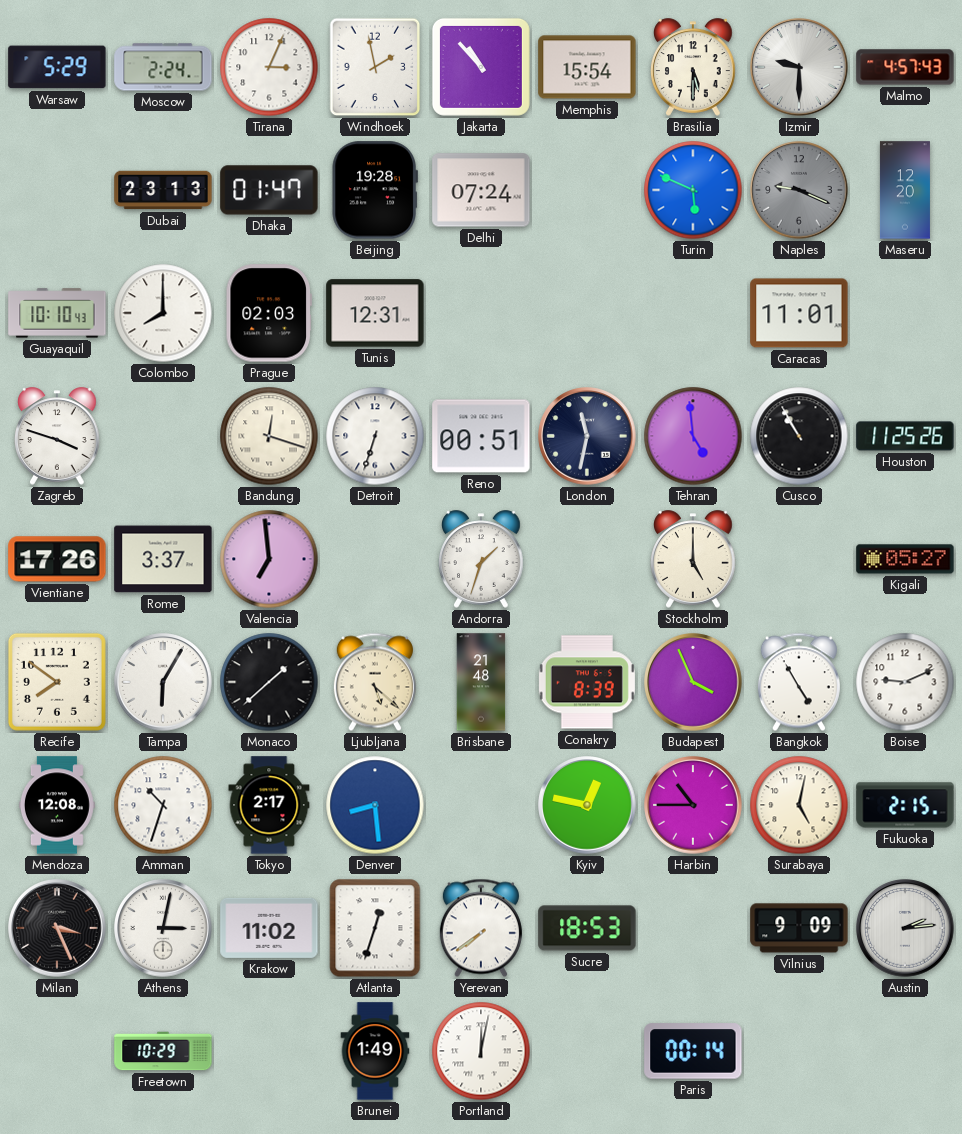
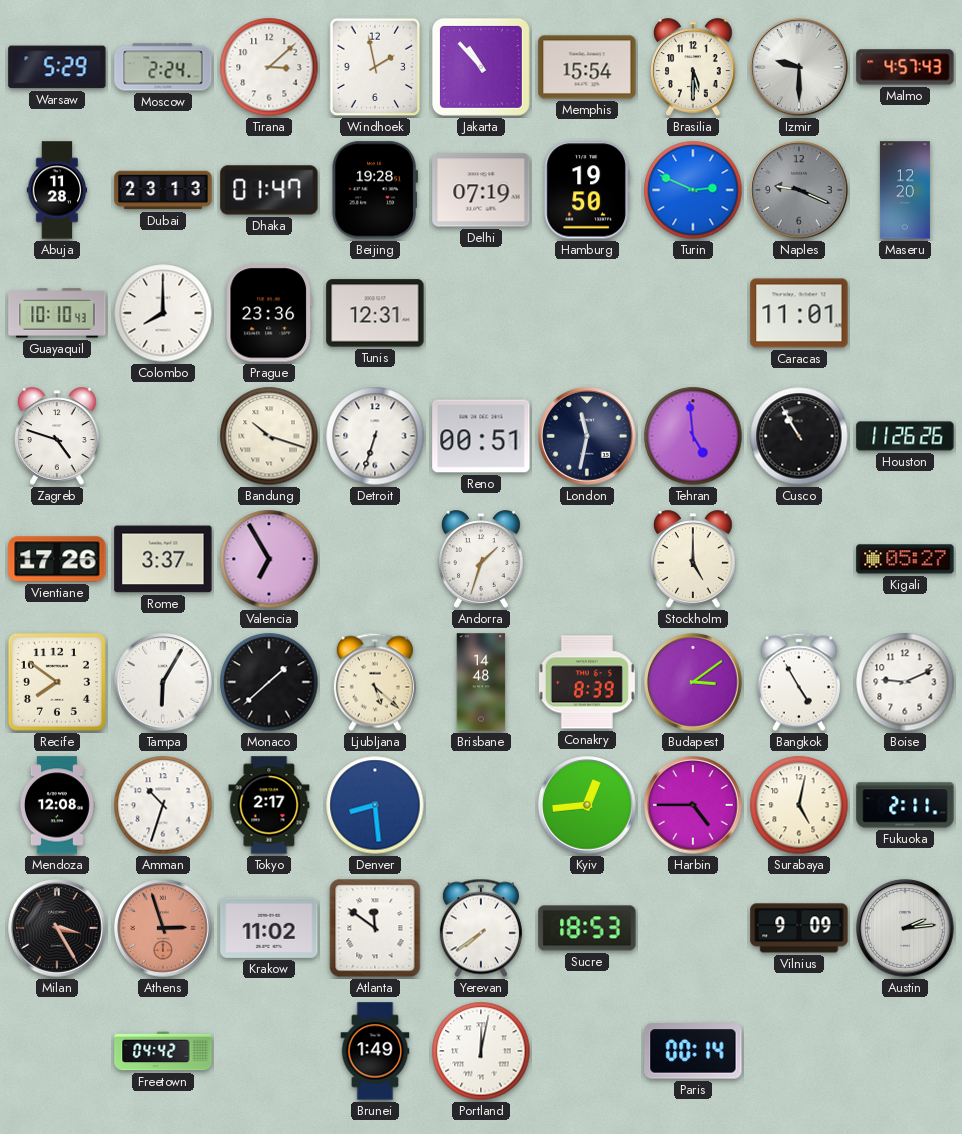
Tirana: 3:04 -> 3:08
Abuja: none -> 11:28
Delhi: 07:24 -> 07:19
Hamburg: none -> 19:50
Turin: 5:49 -> 2:49
Prague: 02:03 -> 23:36
Zagreb: 3:48 -> 4:48
Bandung: 12:18 -> 10:18
Houston: 11:25 -> 11:26
Valencia: 6:59 -> 6:55
Brisbane: 21:48 -> 14:48
Budapest: 3:56 -> 3:09
Kyiv: 12:47 -> 12:44
Harbin: 10:45 -> 4:45
Fukuoka: 2:15 -> 2:11
Milan: 3:26 -> 3:25
Athens: 3:02 -> 2:57
Athens dial: white -> salmon
Atlanta: 12:33 -> 11:51
Freetown: 10:29 -> 04:42
